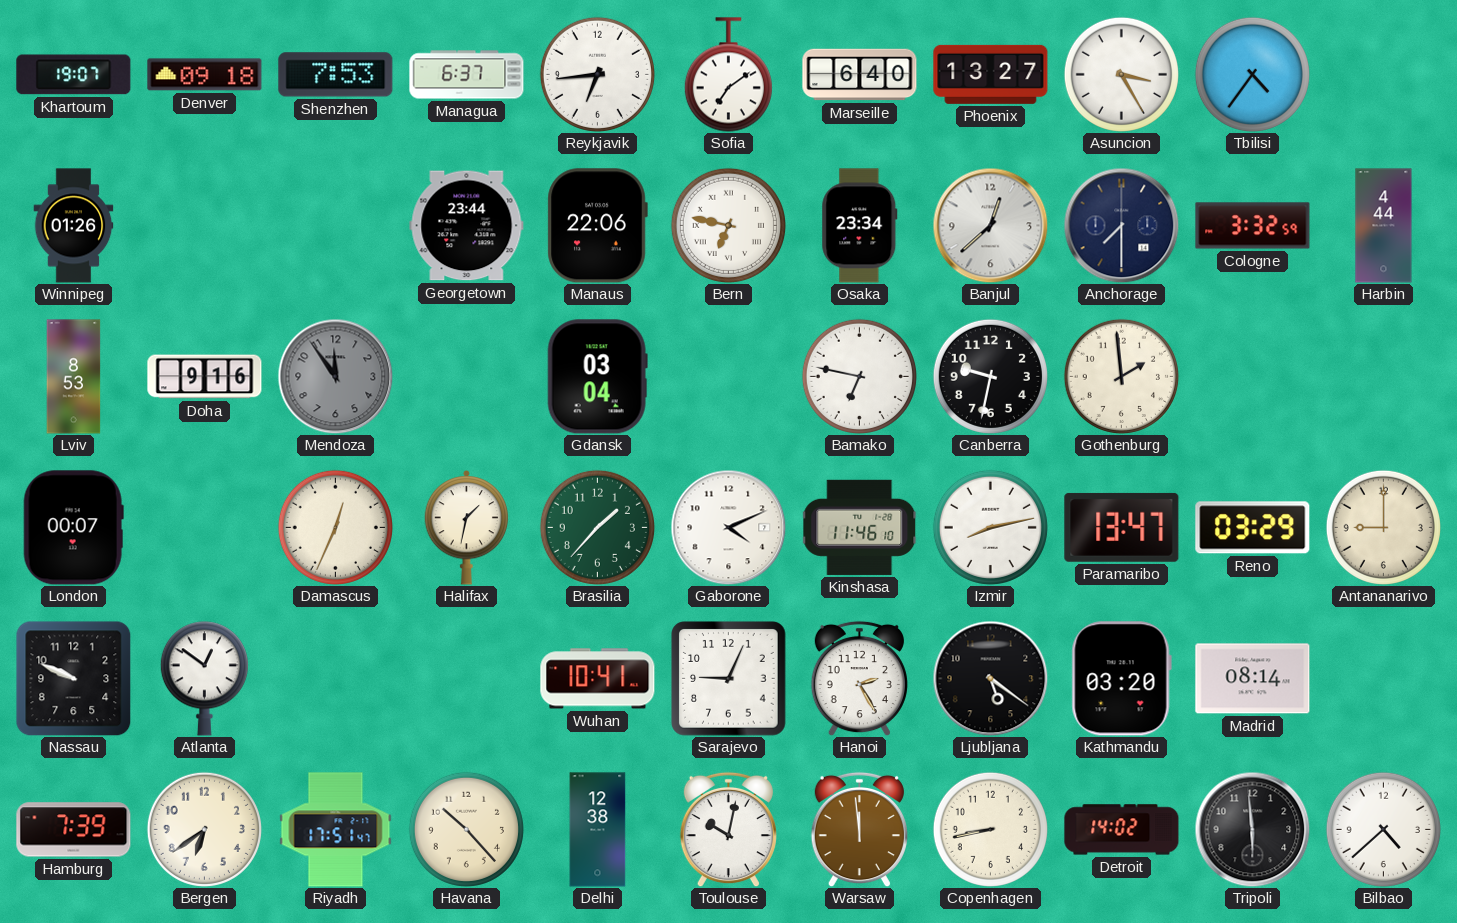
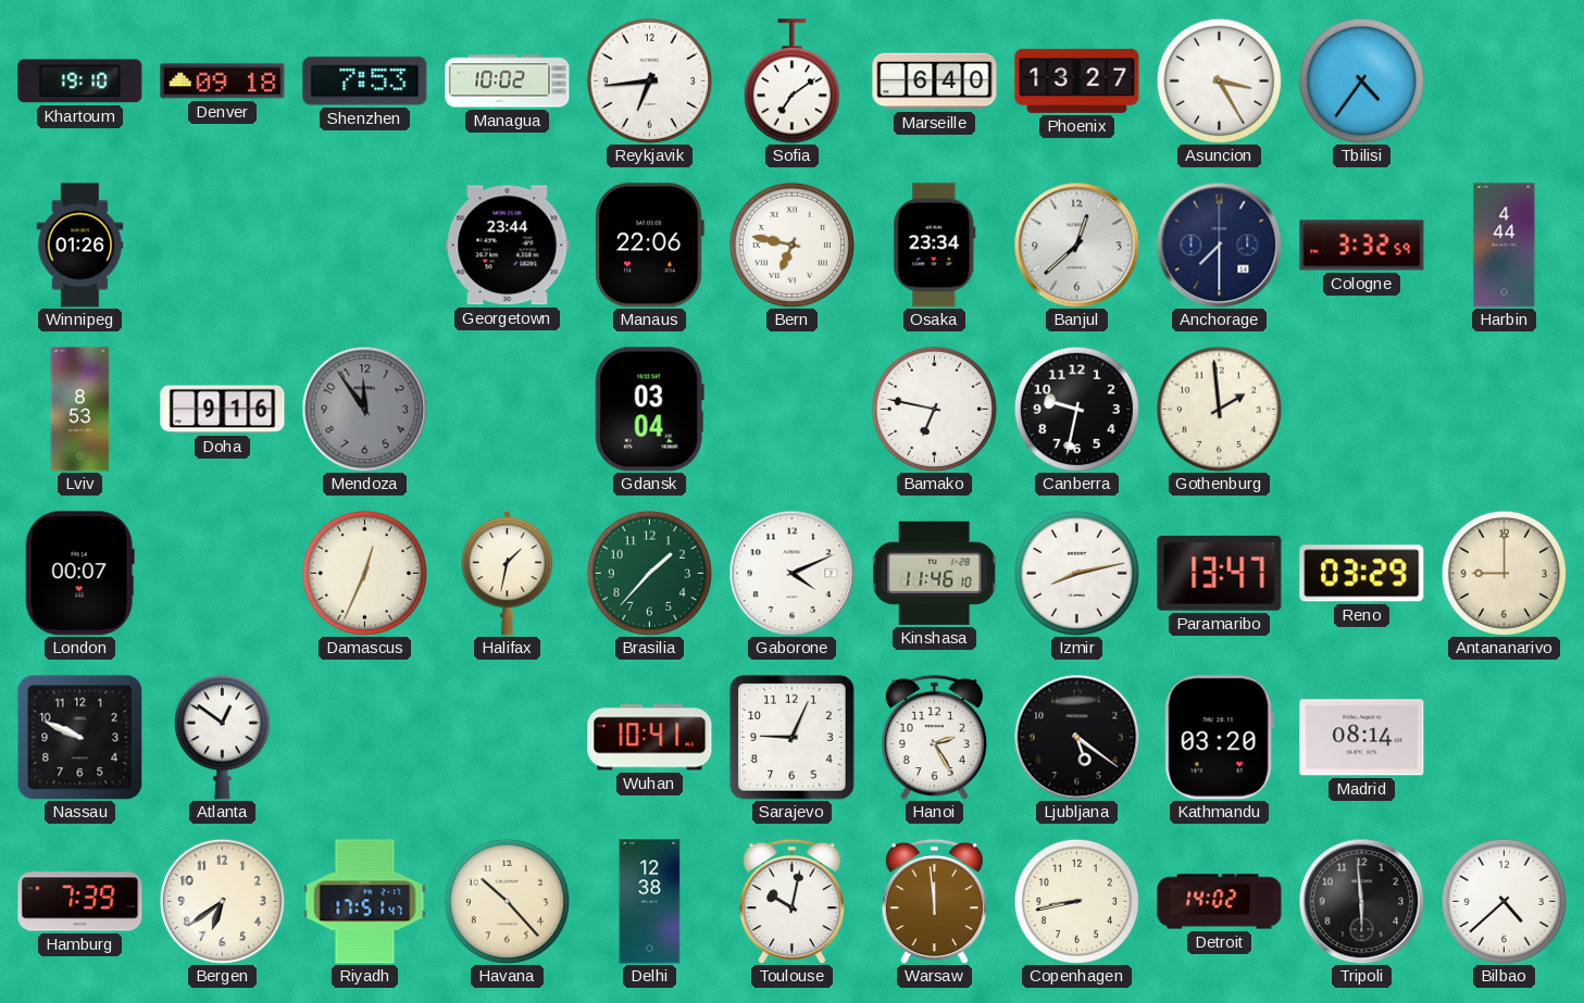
Khartoum: 19:07 -> 19:10
Managua: 6:37 -> 10:02
